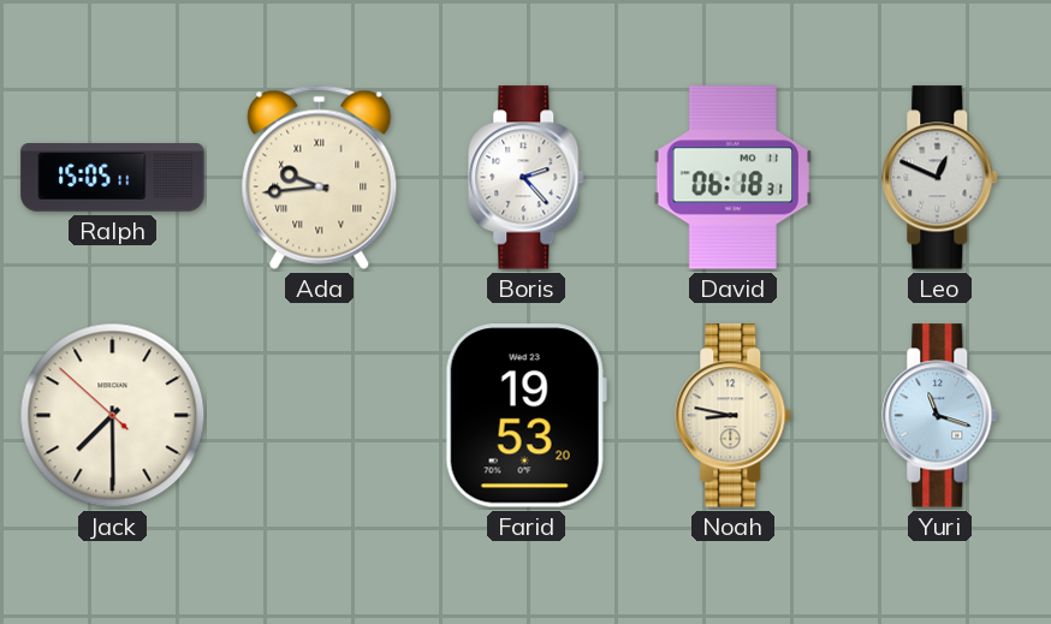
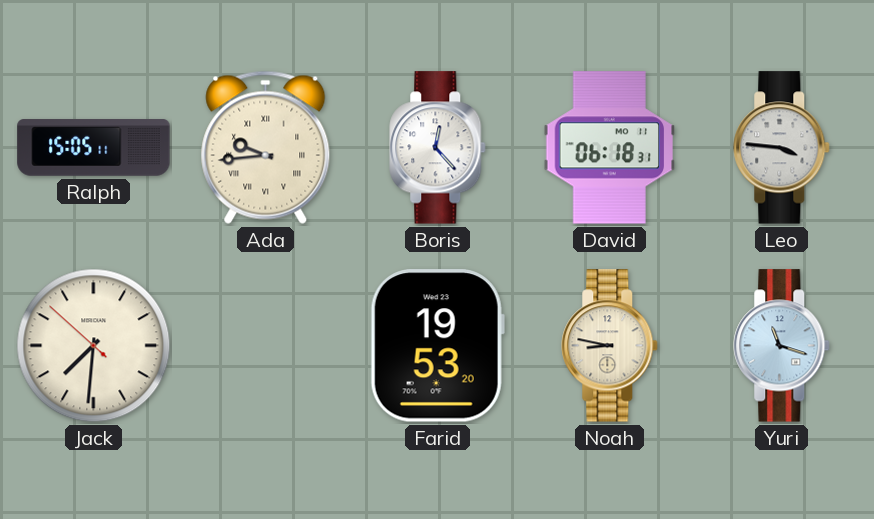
Boris: 2:23 -> 12:23
Leo: 12:49 -> 3:46
Jack: 7:29 -> 7:30
